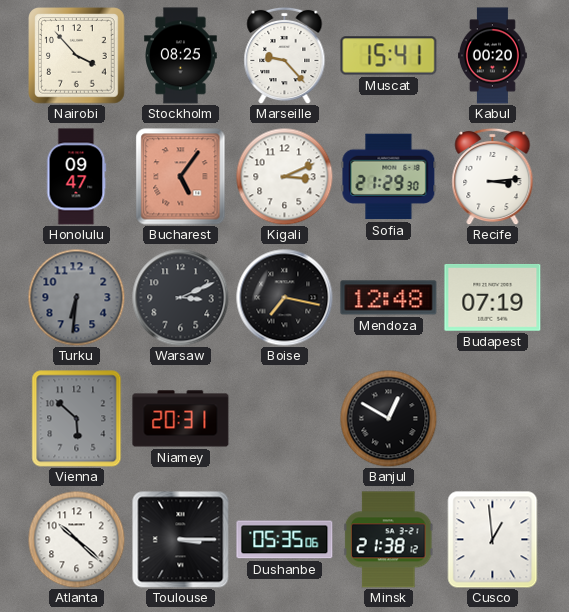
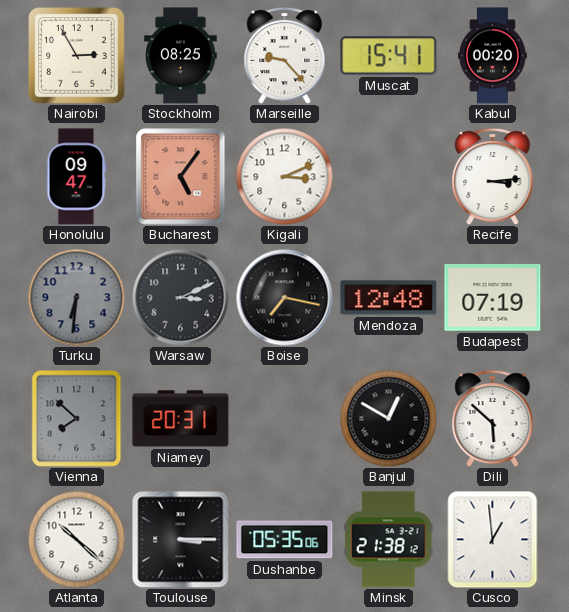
Nairobi: 3:53 -> 2:55
Sofia: 21:29 -> none
Vienna: 5:52 -> 7:52
Dili: none -> 5:52
